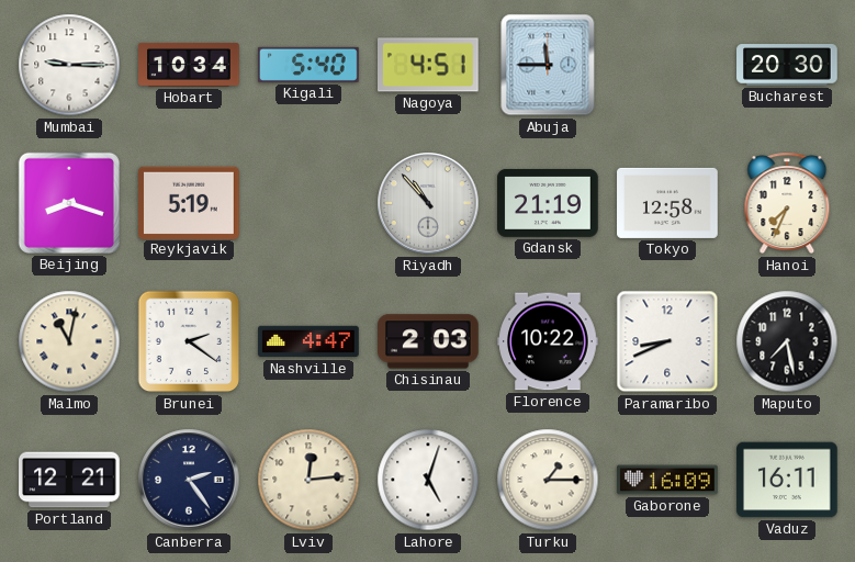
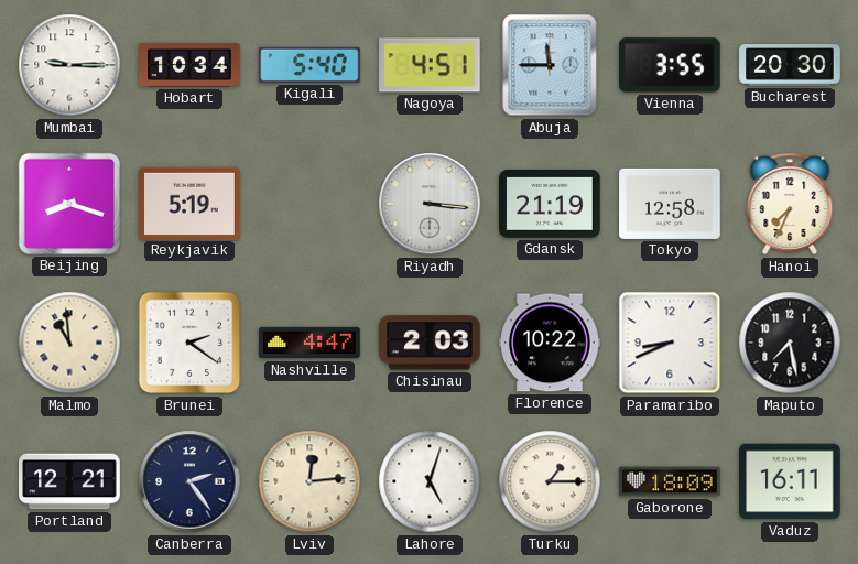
Vienna: none -> 3:55
Riyadh: 10:53 -> 3:16
Malmo: 11:02 -> 10:59
Gaborone: 16:09 -> 18:09
